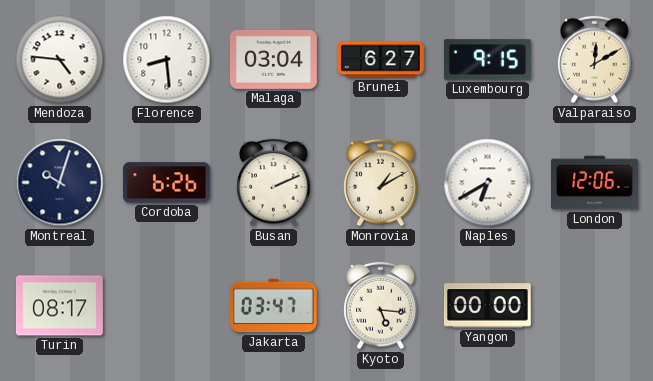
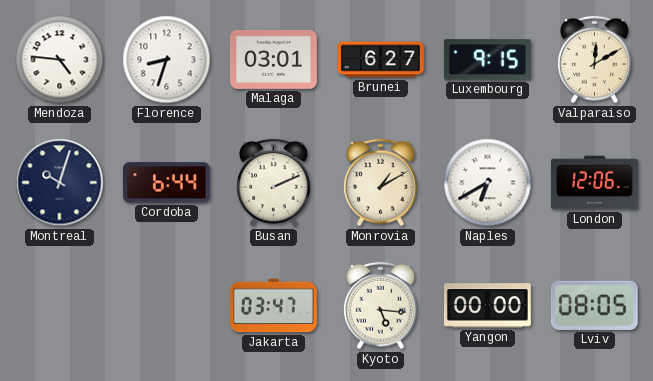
Florence: 8:29 -> 8:33
Malaga: 03:04 -> 03:01
Cordoba: 6:26 -> 6:44
Turin: 08:17 -> none
Lviv: none -> 08:05
